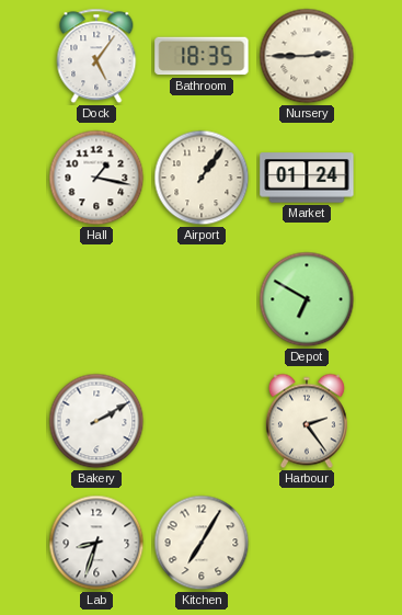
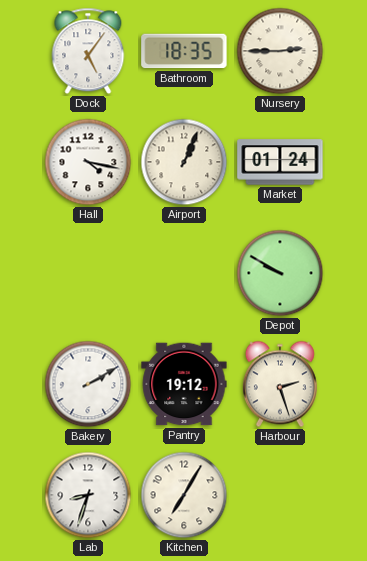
Hall: 1:17 -> 4:17
Airport: 1:06 -> 1:04
Depot: 6:50 -> 9:50
Pantry: none -> 19:12
Harbour: 2:24 -> 2:27
